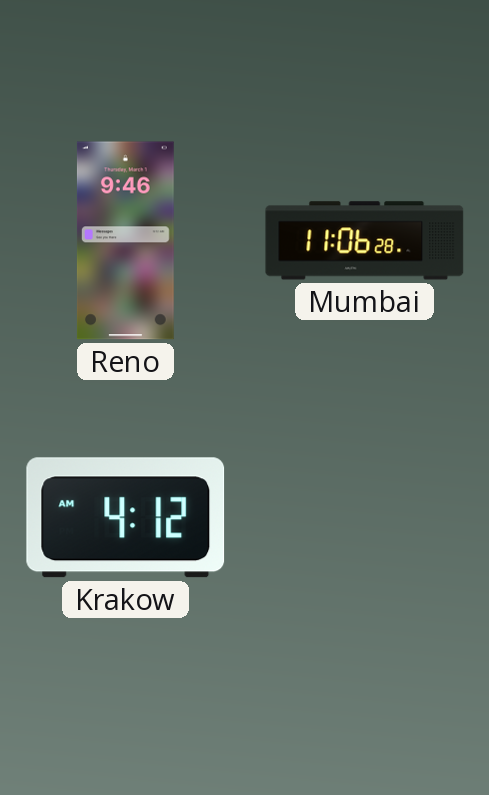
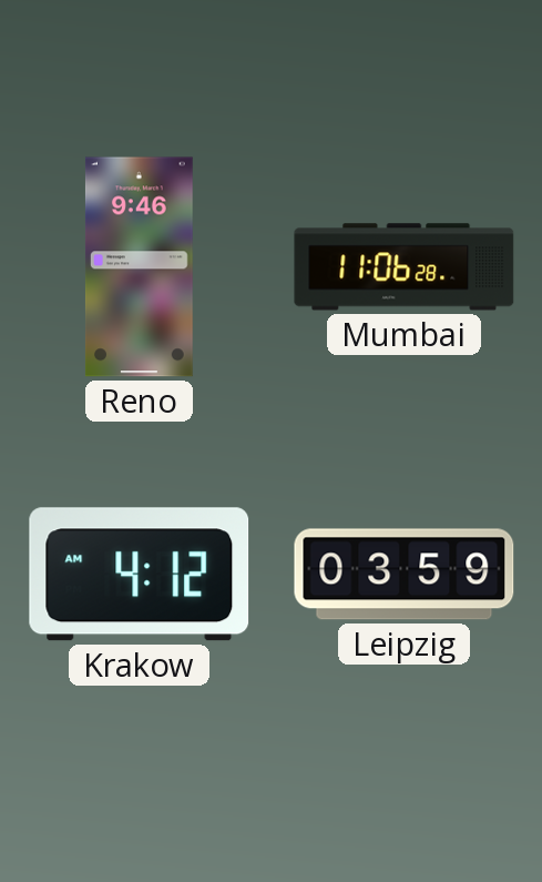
Leipzig: none -> 03:59
